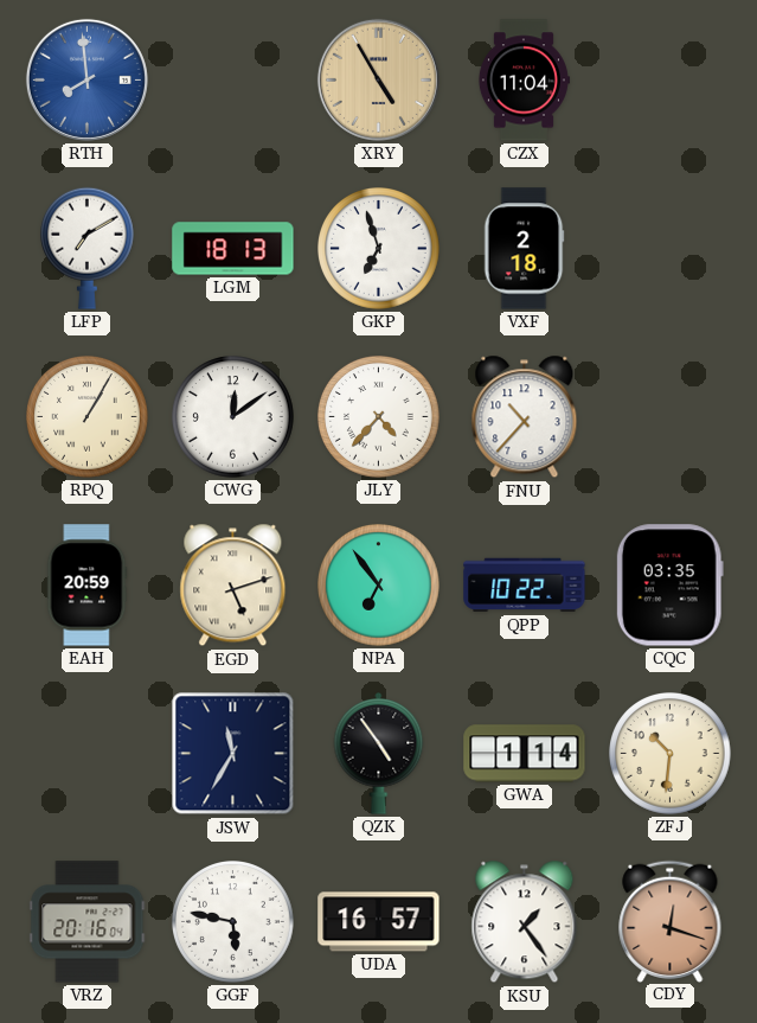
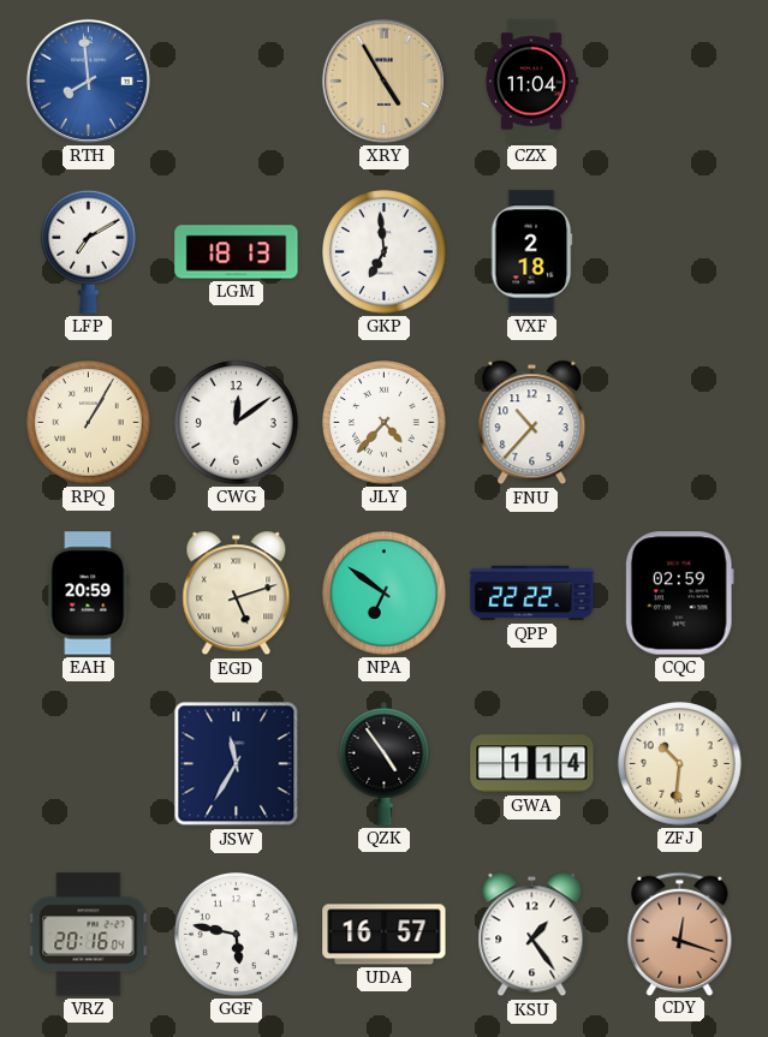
GKP: 6:57 -> 6:59
NPA: 6:54 -> 6:51
QPP: 10:22 -> 22:22
CQC: 03:35 -> 02:59
